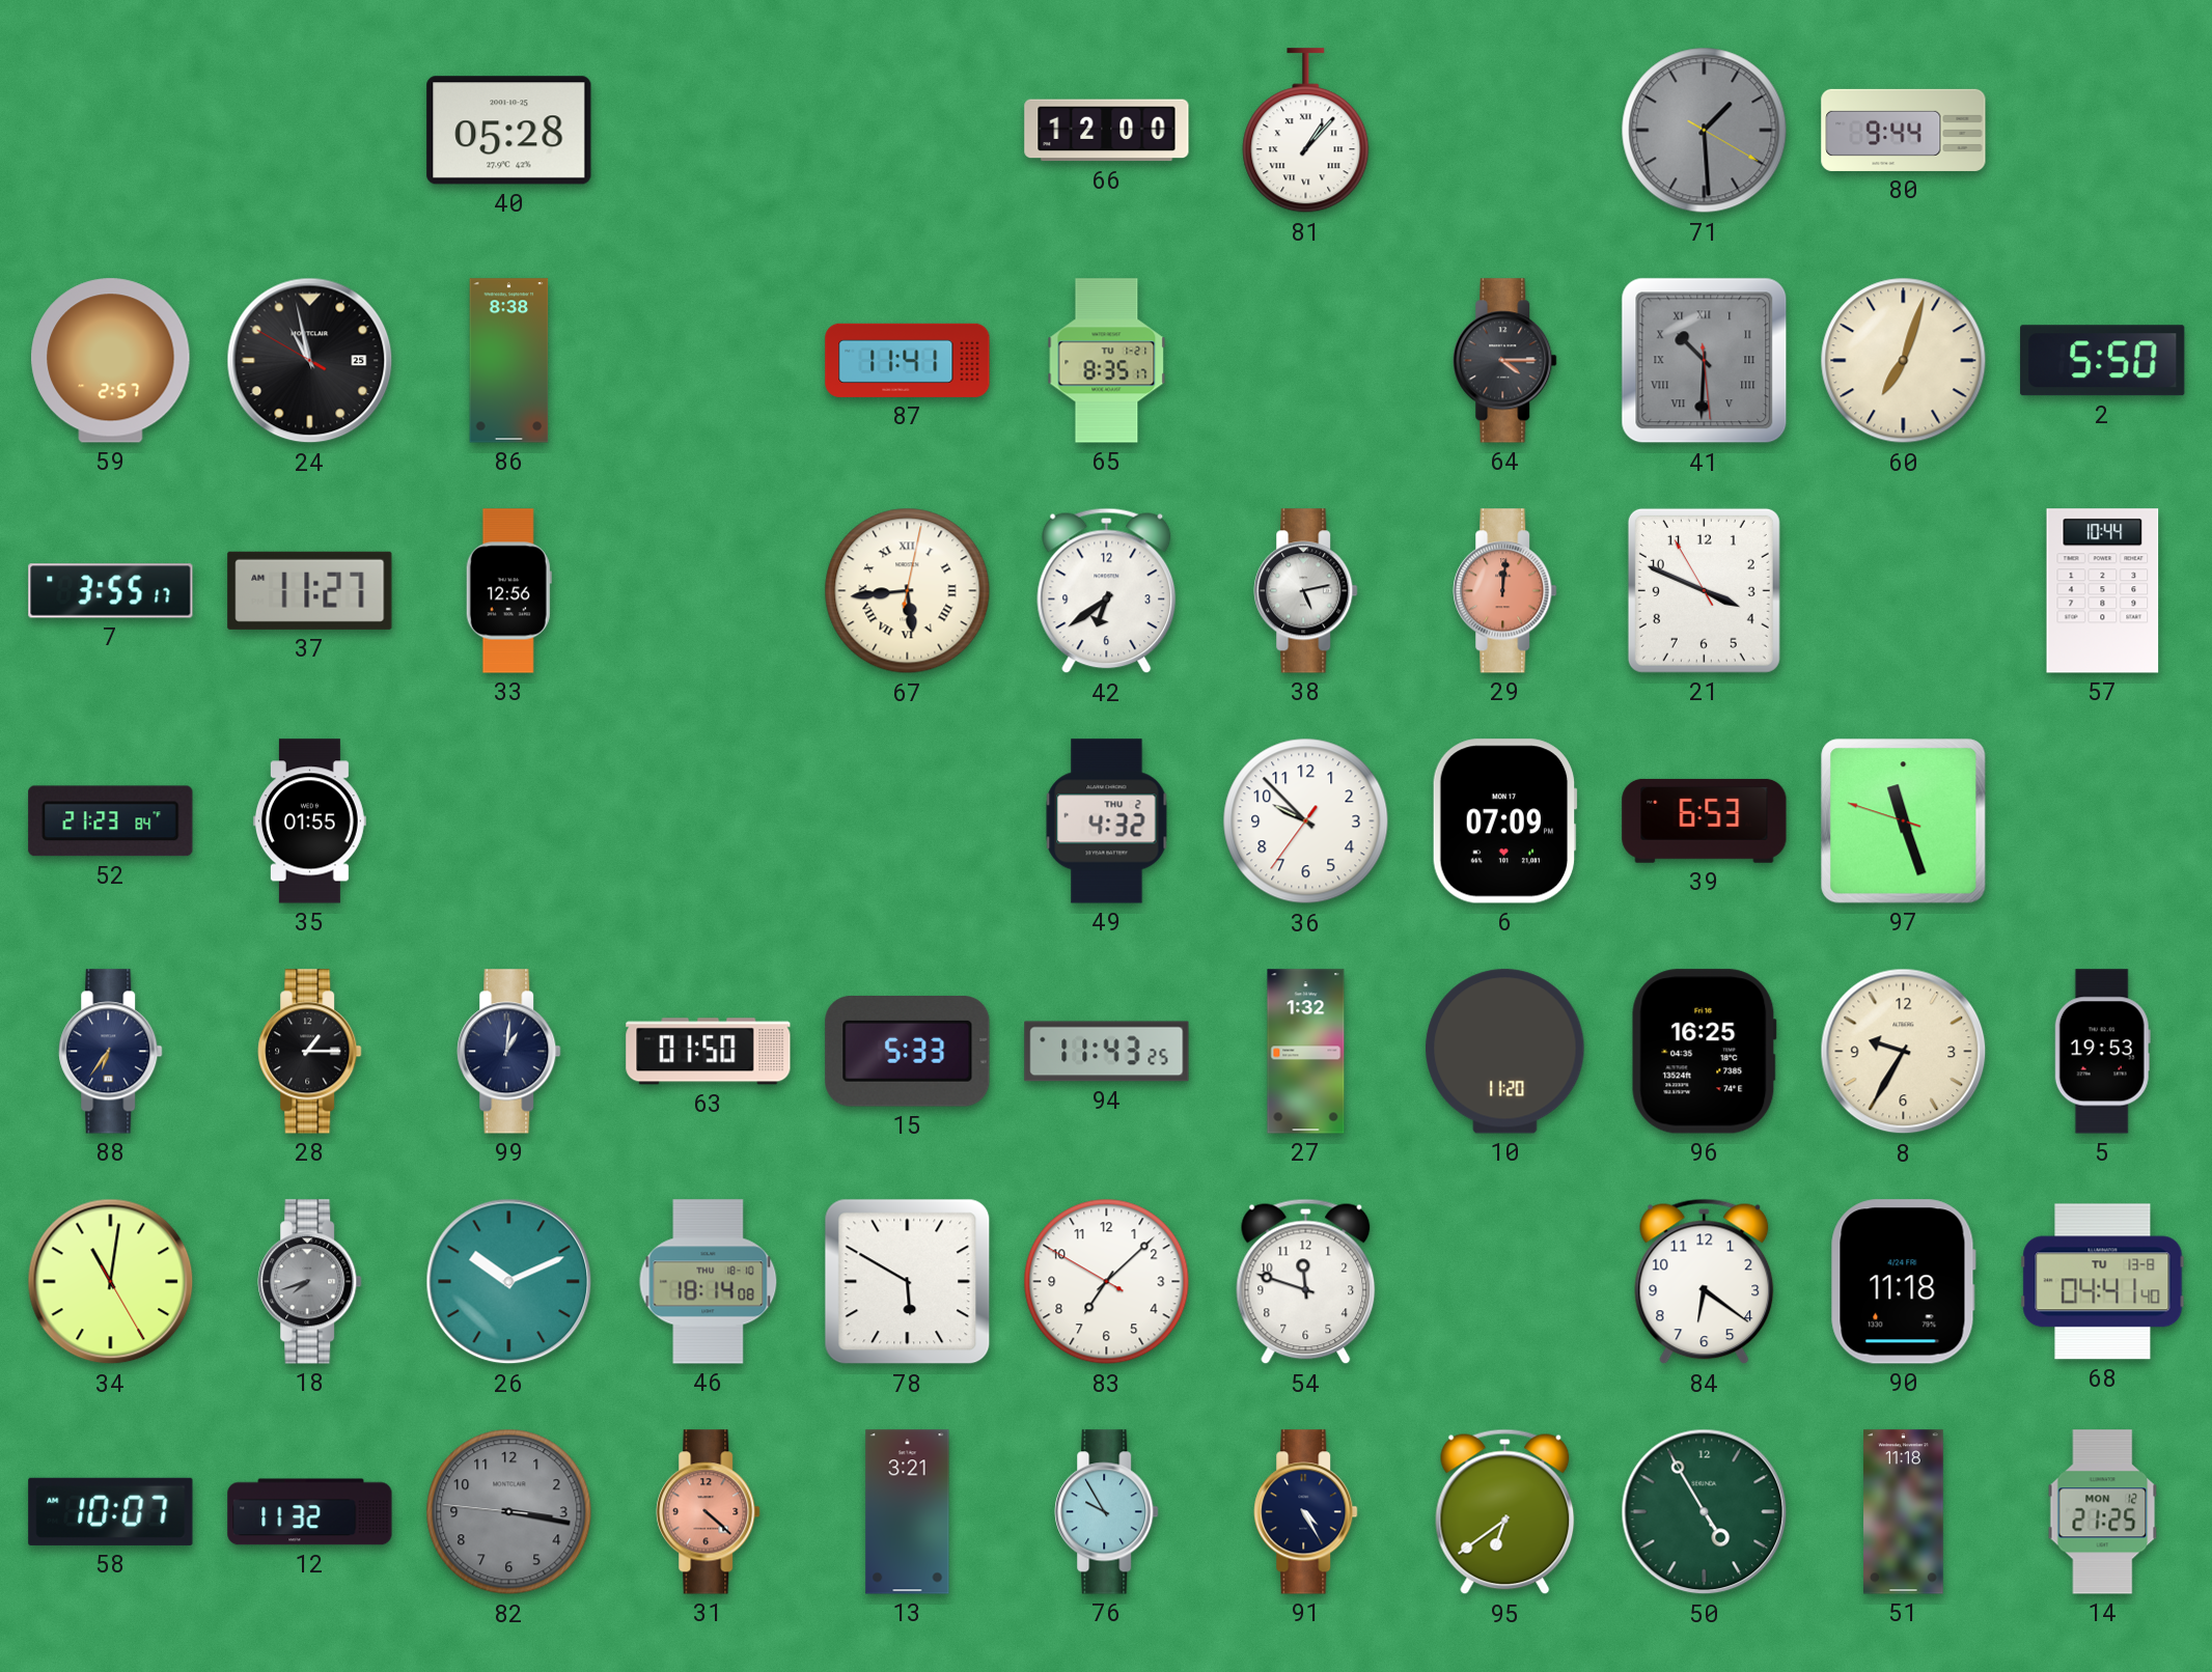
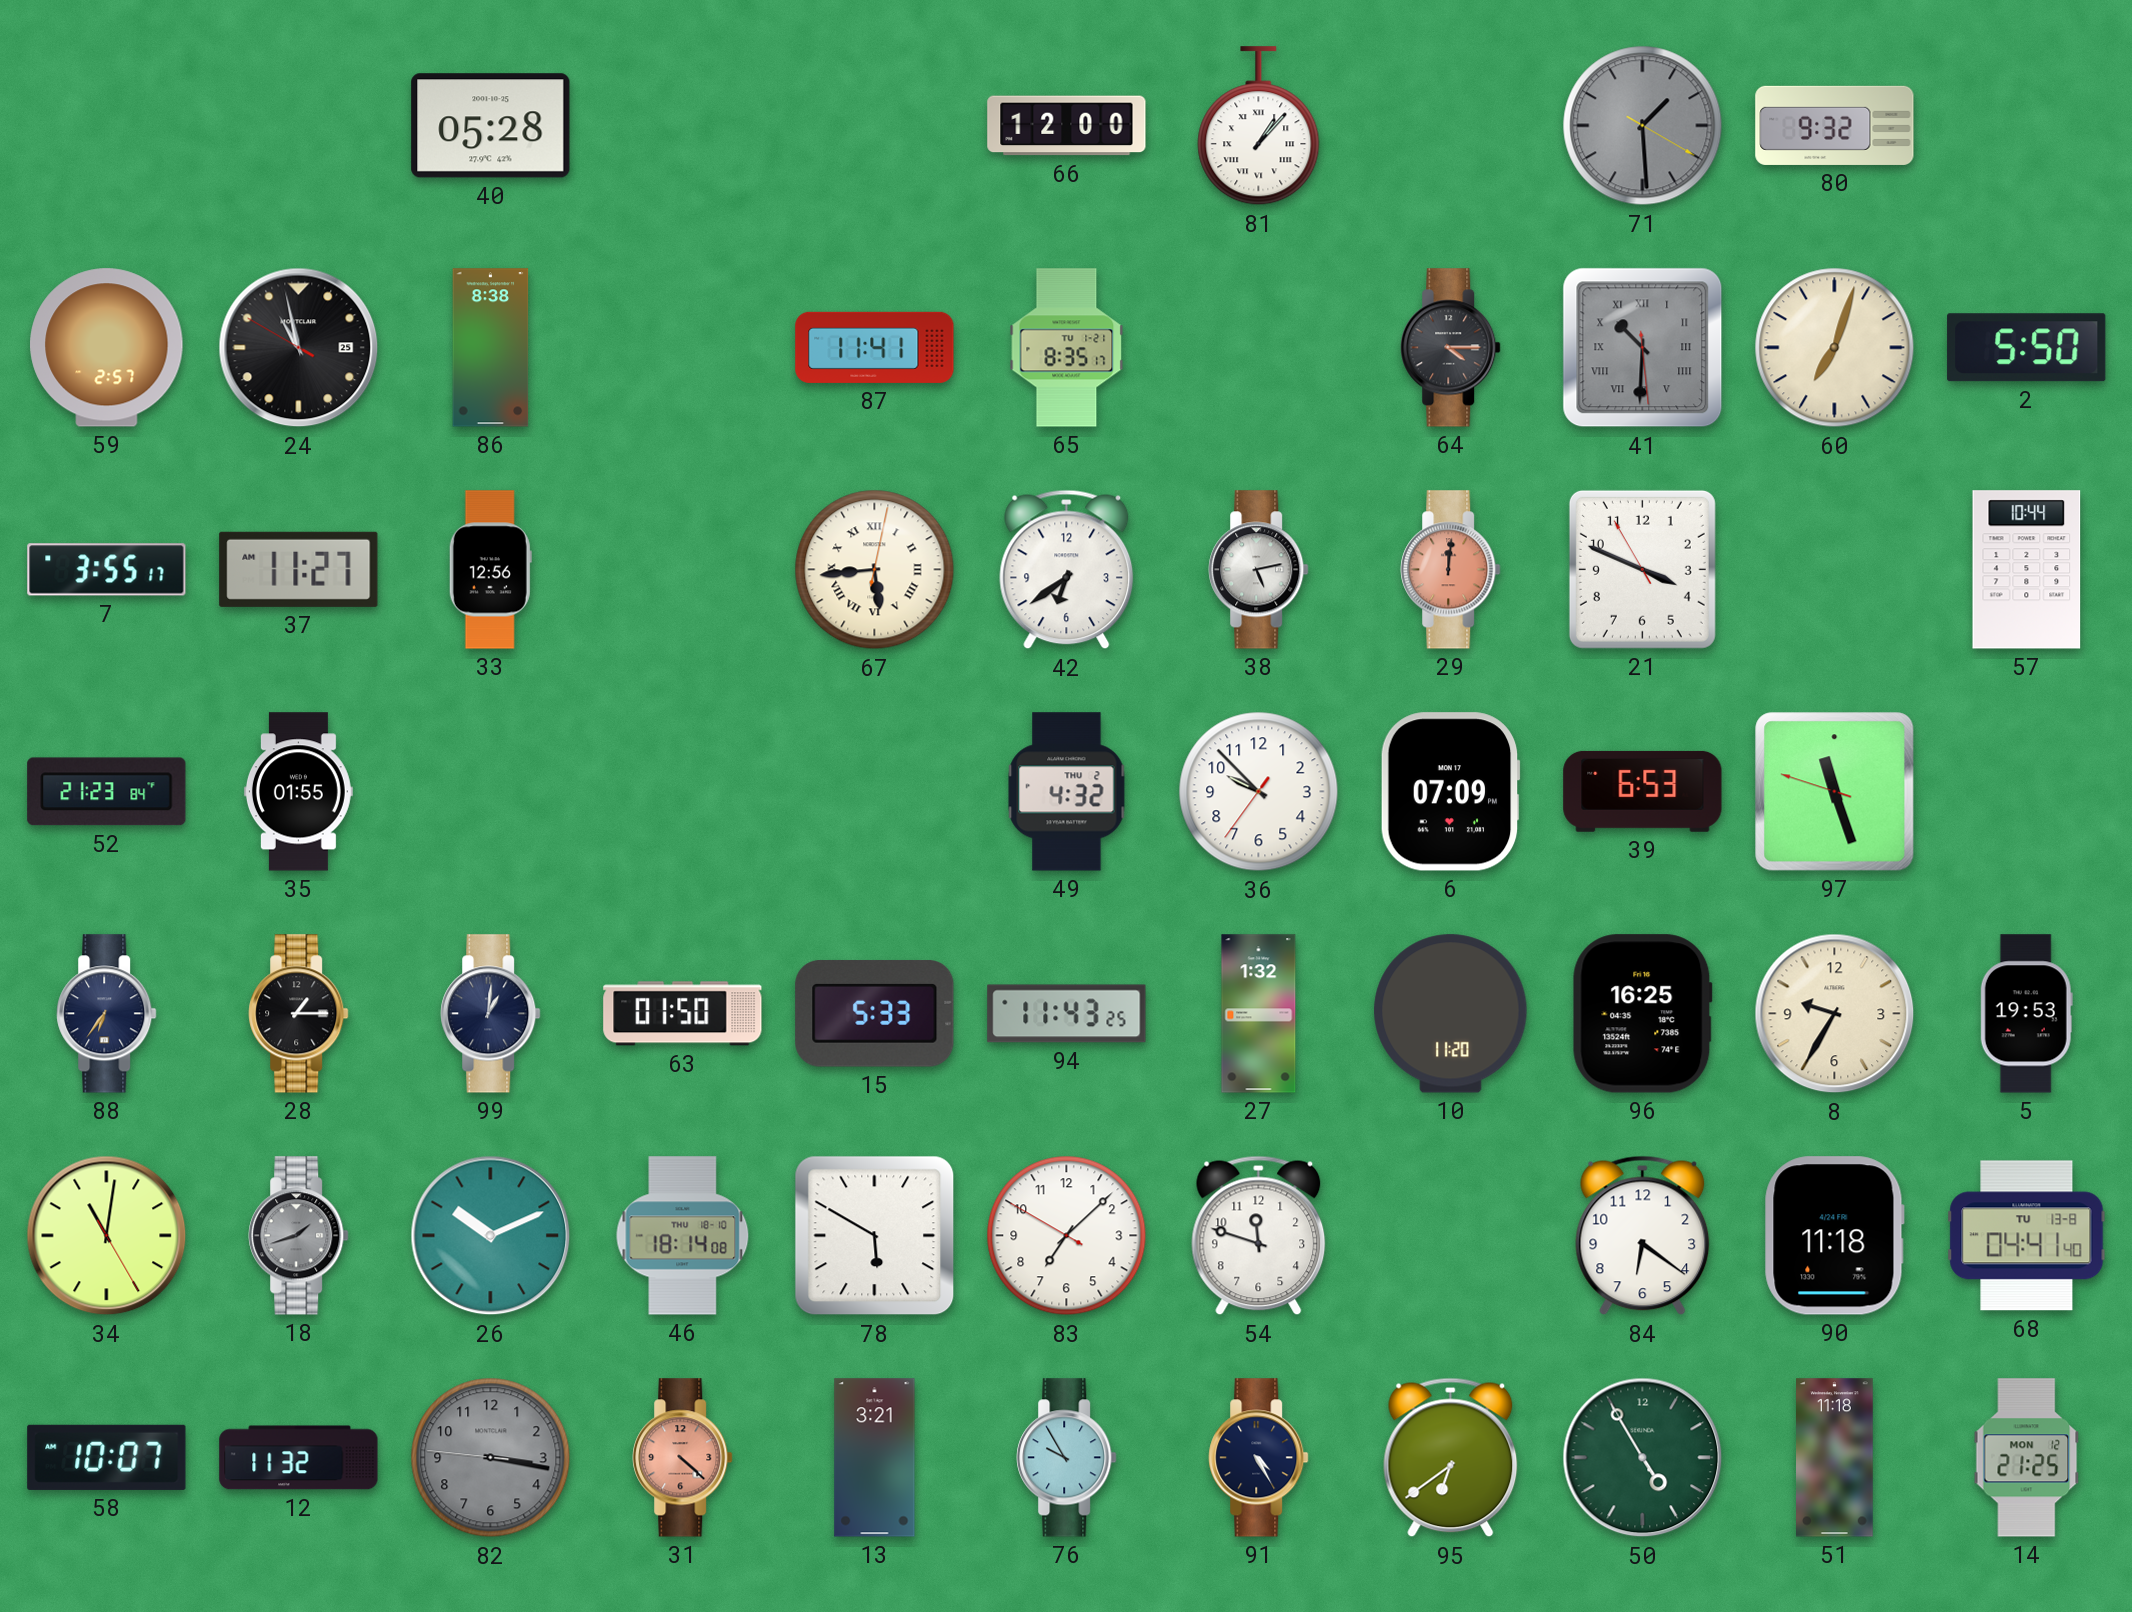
80: 9:44 -> 9:32
18: 7:42 -> 1:42
